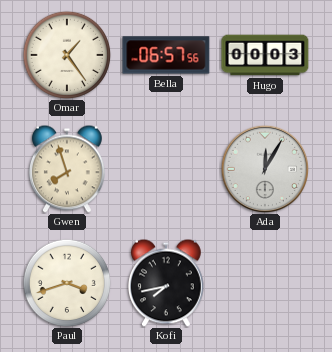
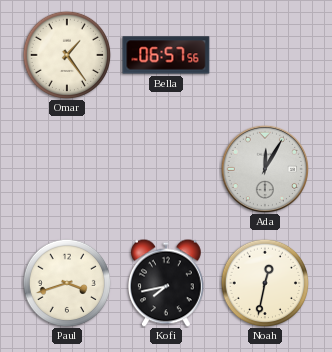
Hugo: 00:03 -> none
Gwen: 7:57 -> none
Noah: none -> 12:32
